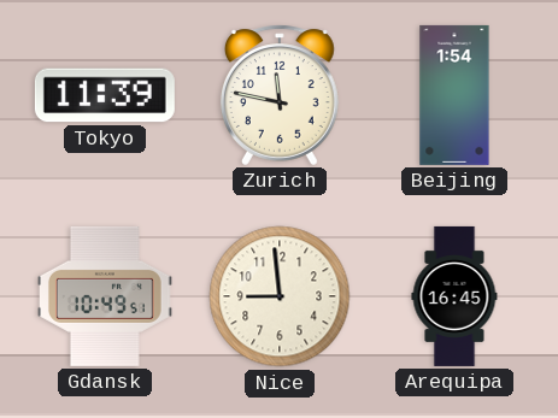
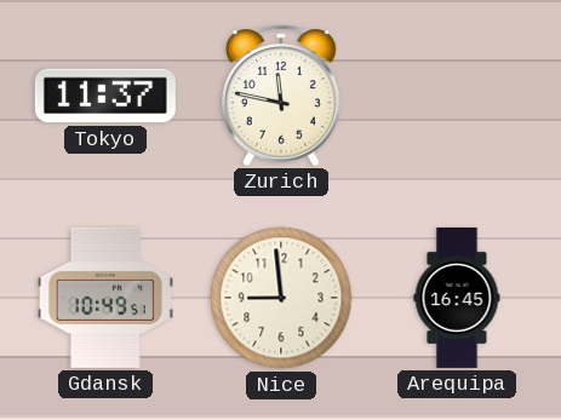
Tokyo: 11:39 -> 11:37
Beijing: 1:54 -> none
